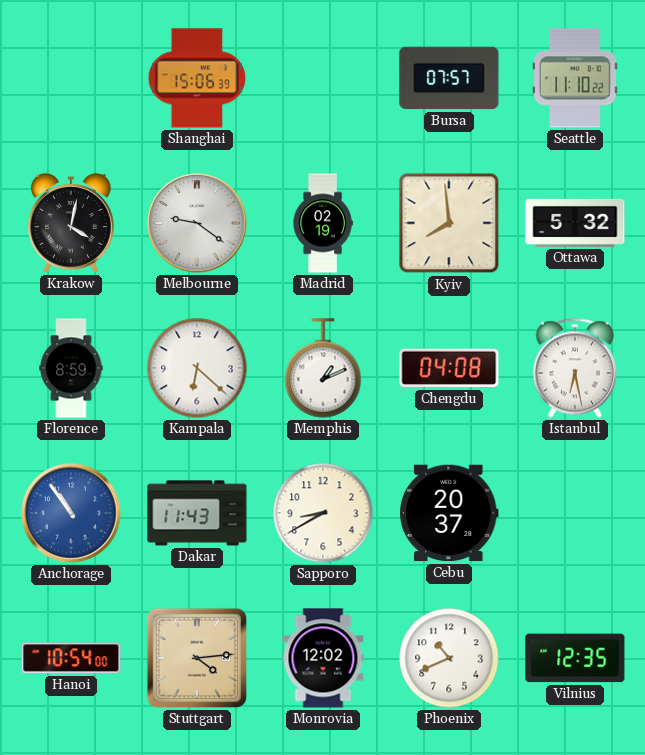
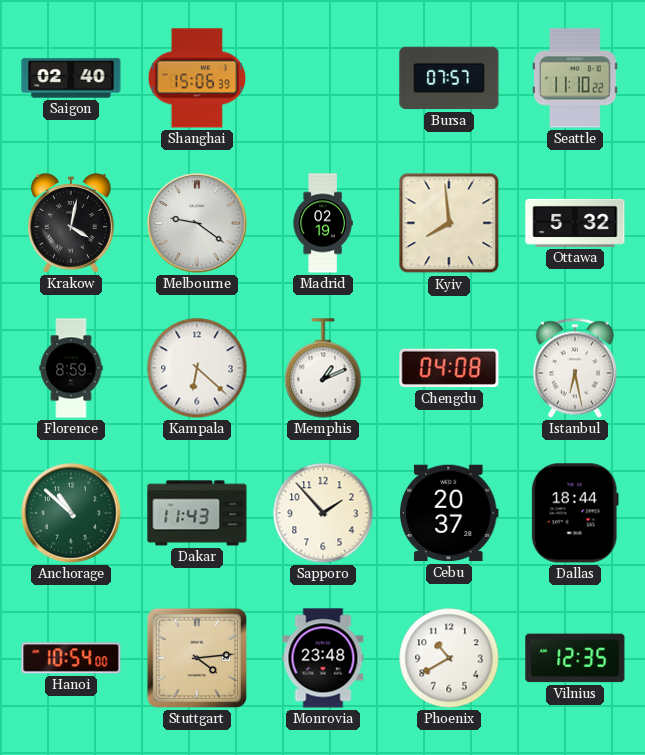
Saigon: none -> 02:40
Anchorage: 10:54 -> 10:52
Anchorage dial: blue -> green
Sapporo: 8:40 -> 1:53
Dallas: none -> 18:44
Monrovia: 12:02 -> 23:48
Phoenix: 10:41 -> 10:40
